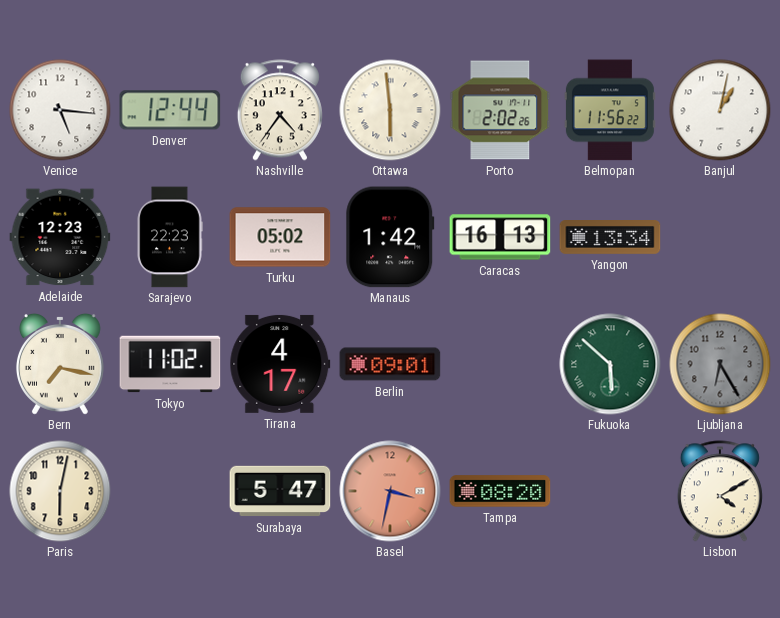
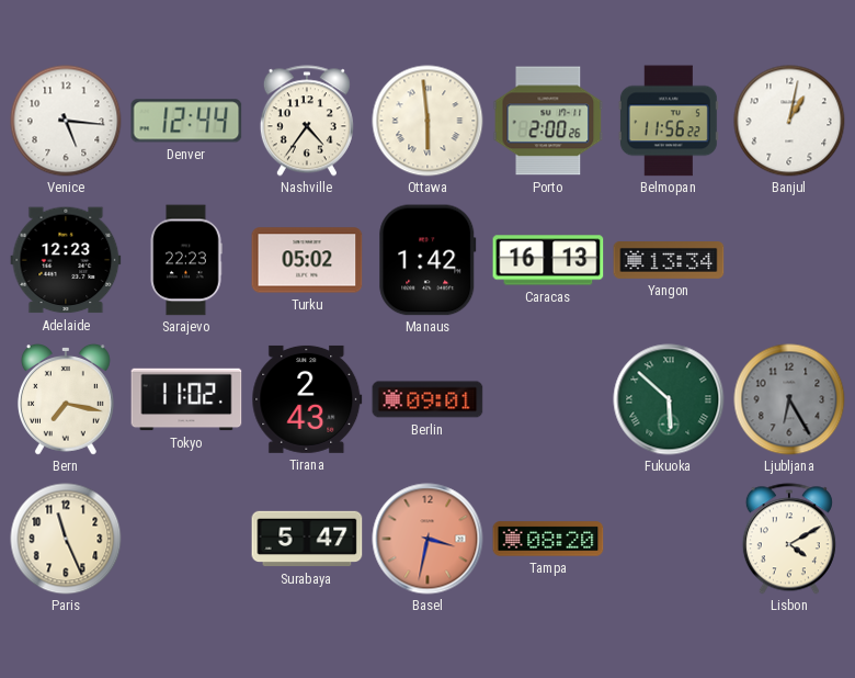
Porto: 2:02 -> 2:00
Tirana: 4:17 -> 2:43
Paris: 6:02 -> 11:26
